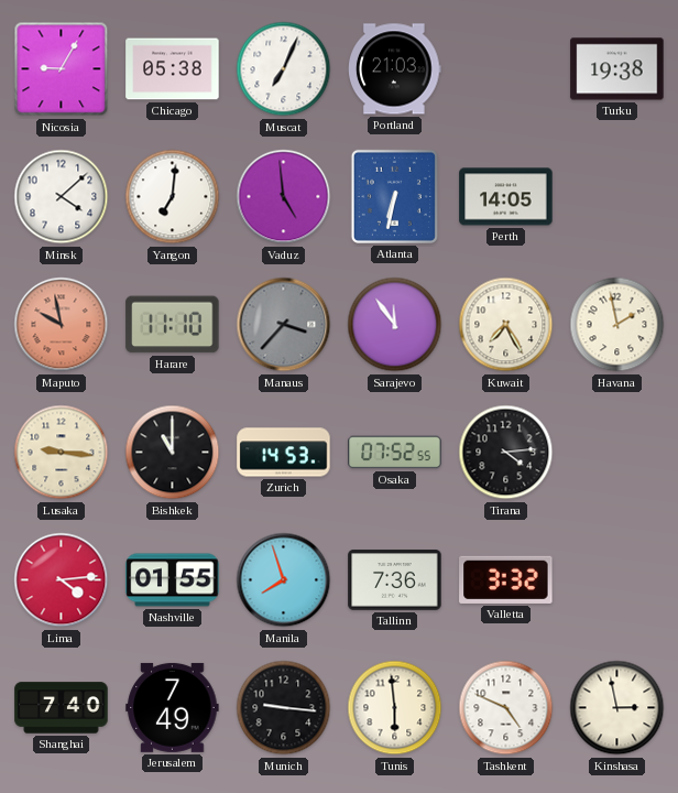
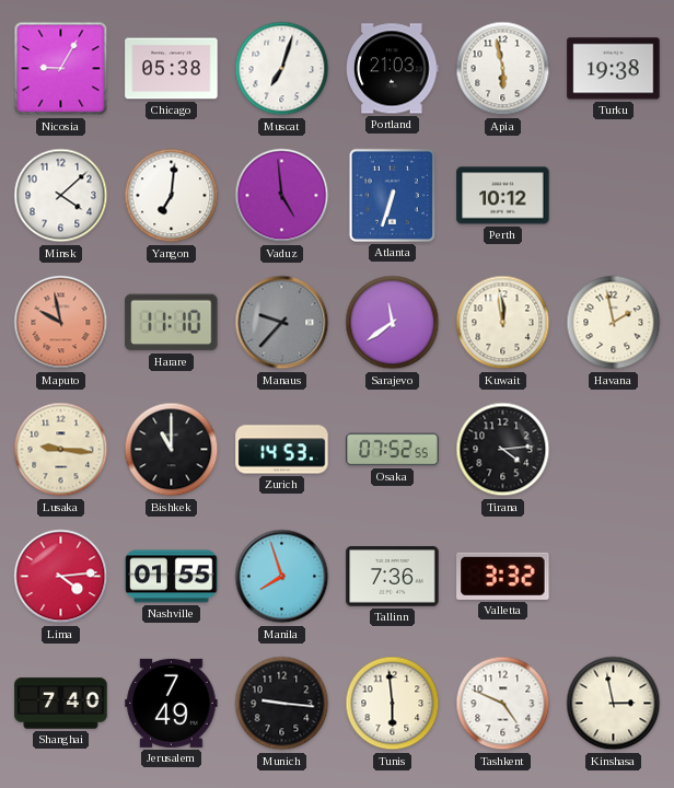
Muscat: 7:04 -> 7:03
Apia: none -> 5:58
Atlanta: 6:32 -> 6:33
Perth: 14:05 -> 10:12
Manaus: 3:37 -> 9:37
Sarajevo: 11:54 -> 11:39
Kuwait: 7:25 -> 11:59
